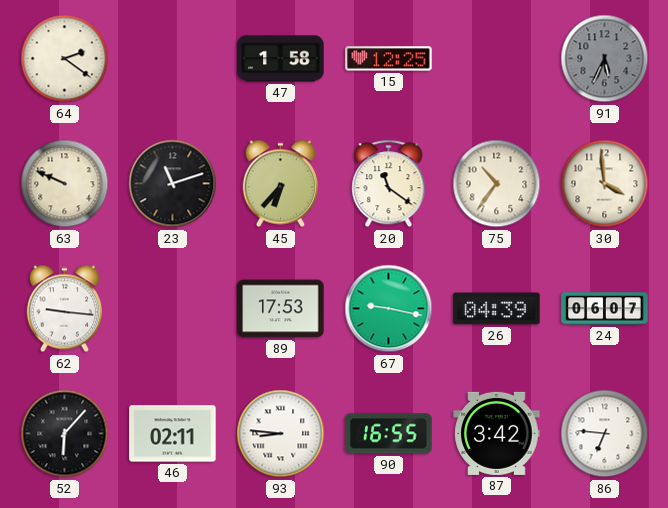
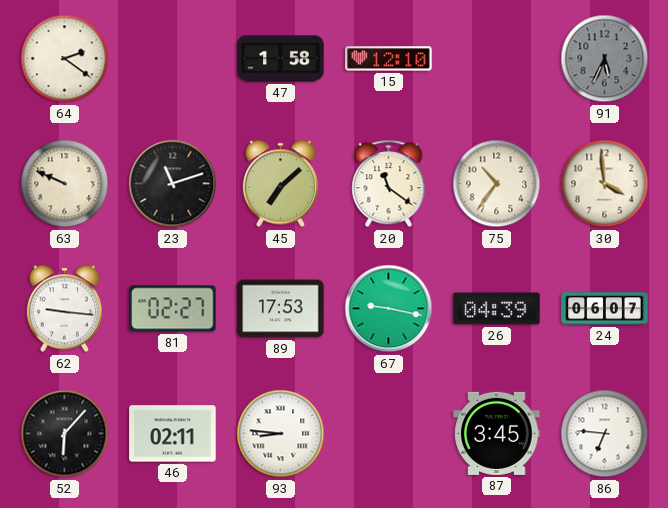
15: 12:25 -> 12:10
45: 6:37 -> 7:08
81: none -> 02:27
90: 16:55 -> none
87: 3:42 -> 3:45
